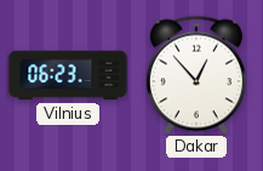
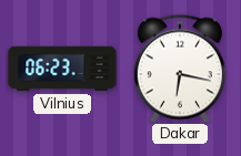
Dakar: 12:53 -> 6:17
